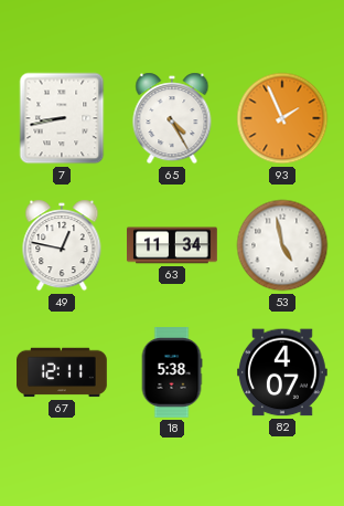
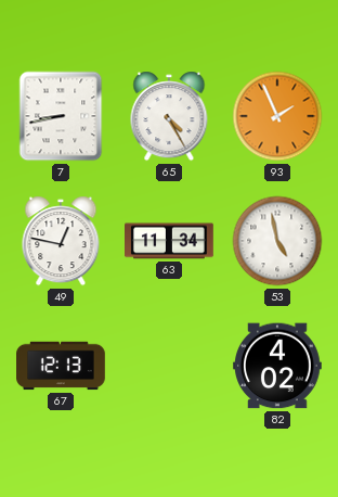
67: 12:11 -> 12:13
18: 5:38 -> none
82: 4:07 -> 4:02
